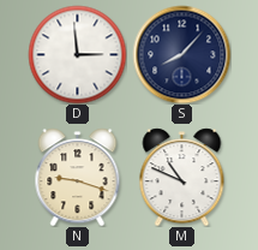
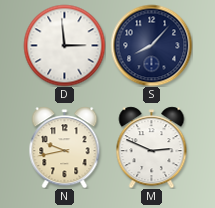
N: 9:18 -> 9:43
M: 10:49 -> 2:49
